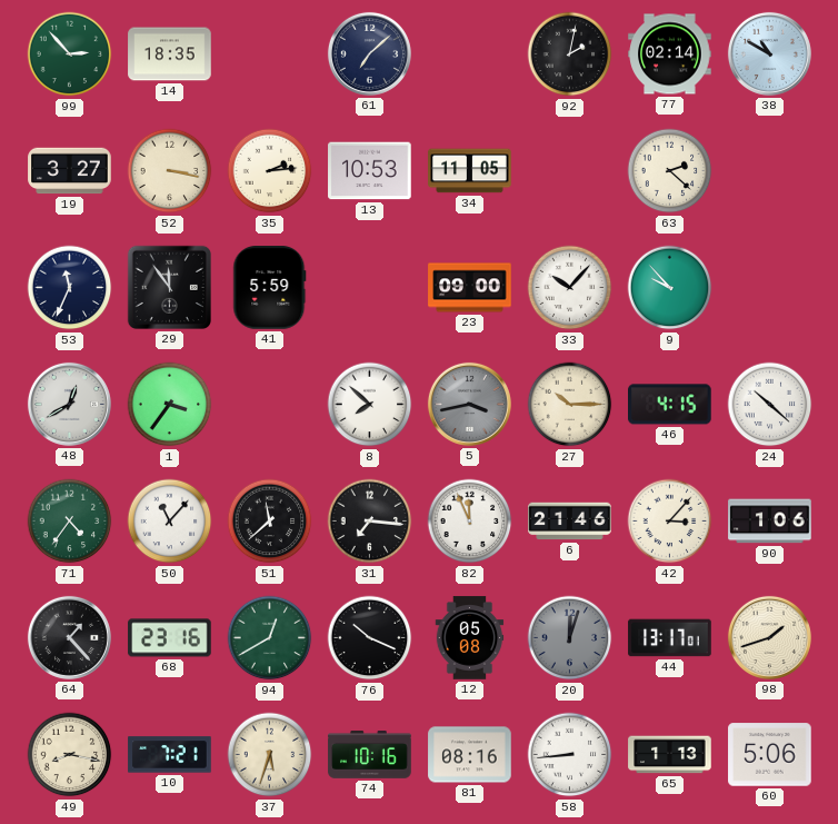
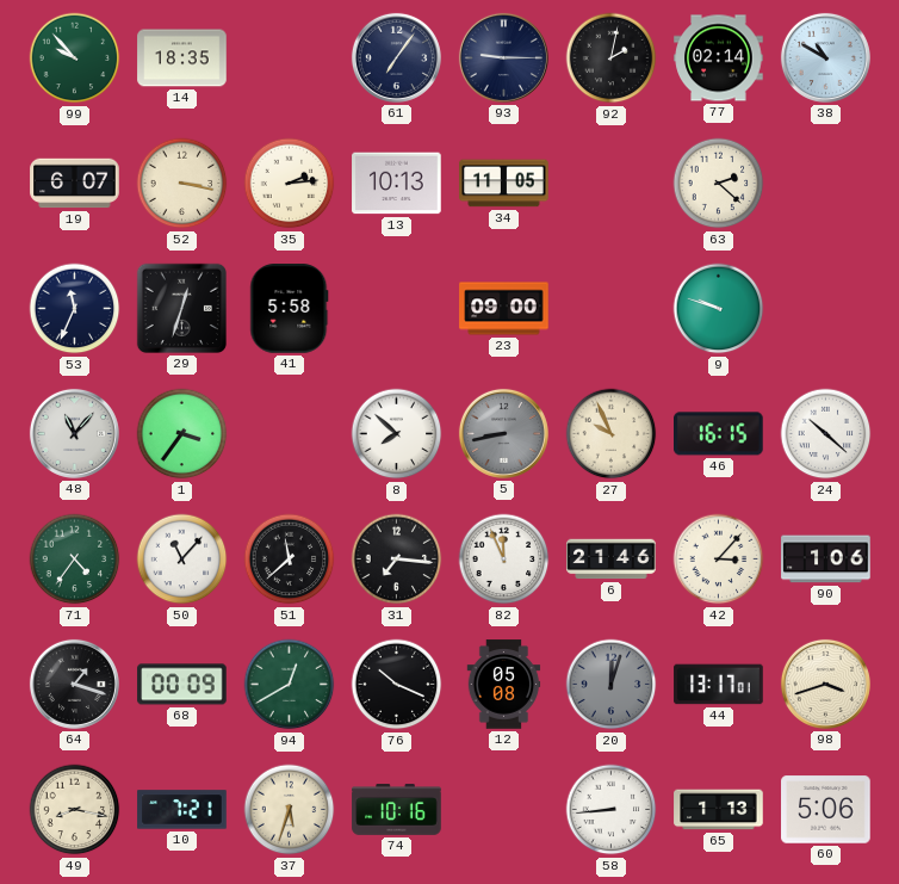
99: 2:53 -> 9:53
61: 7:08 -> 7:06
93: none -> 9:15
19: 3:27 -> 6:07
13: 10:53 -> 10:13
29: 11:54 -> 12:33
41: 5:59 -> 5:58
33: 10:07 -> none
9: 9:53 -> 9:48
48: 12:40 -> 11:07
5: 3:43 -> 8:43
27: 10:15 -> 9:56
46: 4:15 -> 16:15
64: 1:23 -> 1:18
68: 23:16 -> 00:09
98: 1:42 -> 3:42
81: 08:16 -> none
